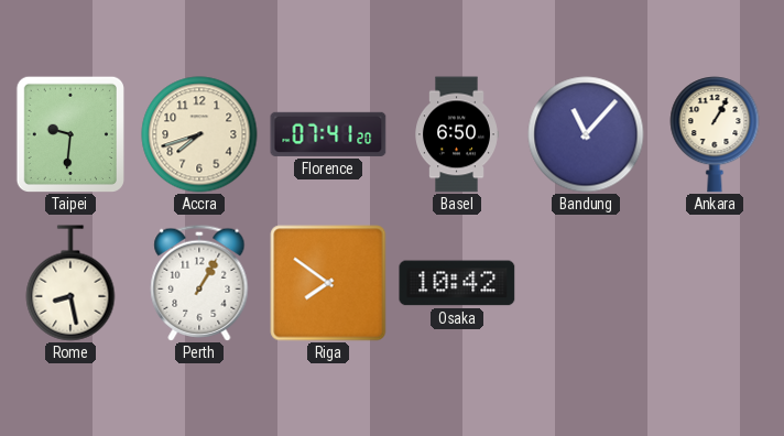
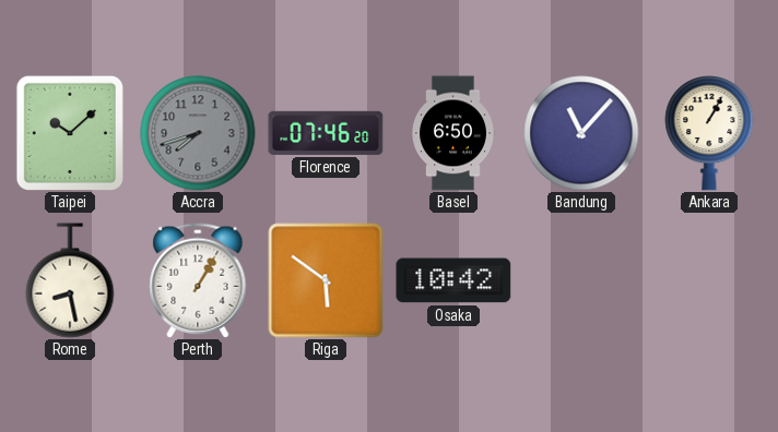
Taipei: 9:31 -> 10:08
Accra dial: cream -> grey
Florence: 07:41 -> 07:46
Riga: 7:51 -> 5:51
